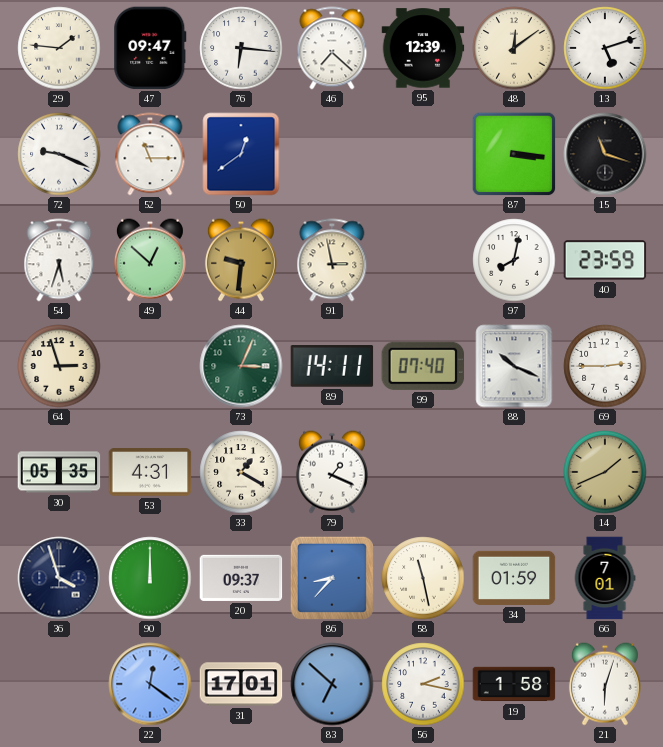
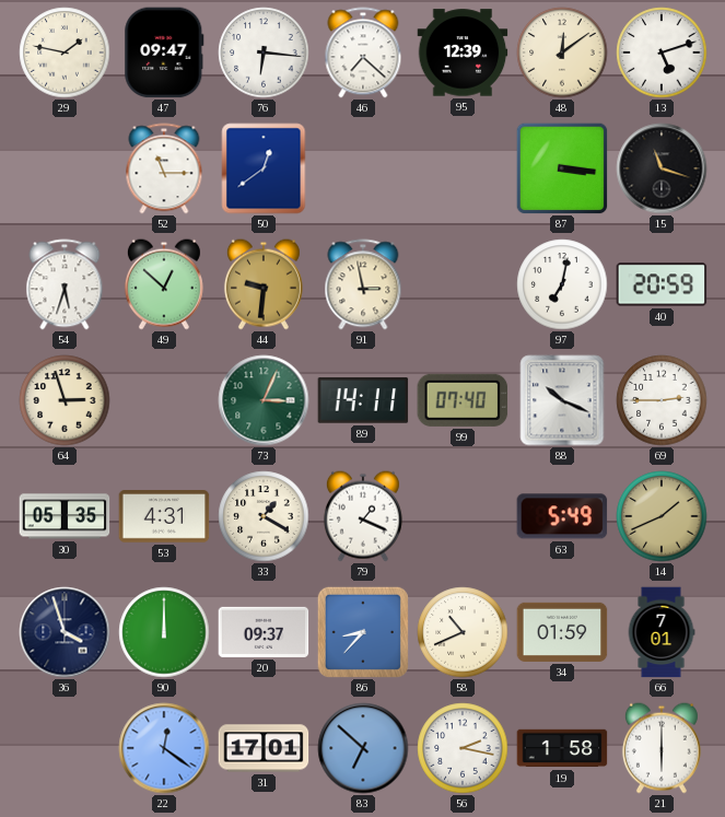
29: 1:46 -> 1:47
72: 9:19 -> none
97: 8:02 -> 7:02
40: 23:59 -> 20:59
63: none -> 5:49
58: 11:28 -> 10:41
21: 6:03 -> 6:00
